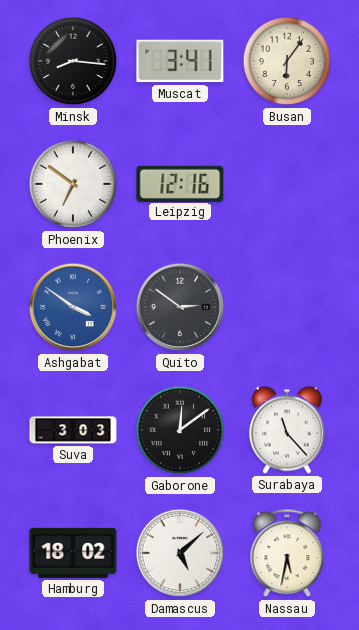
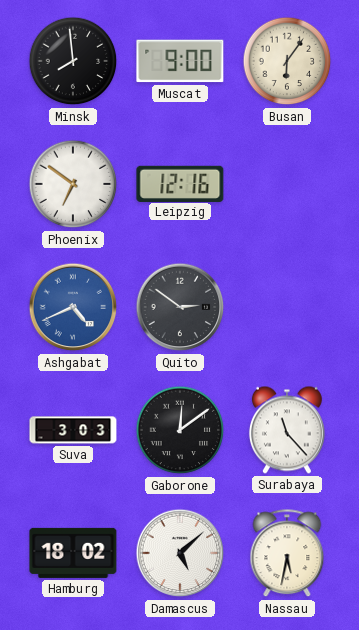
Minsk: 8:16 -> 7:59
Muscat: 3:41 -> 9:00
Ashgabat: 3:51 -> 4:41
